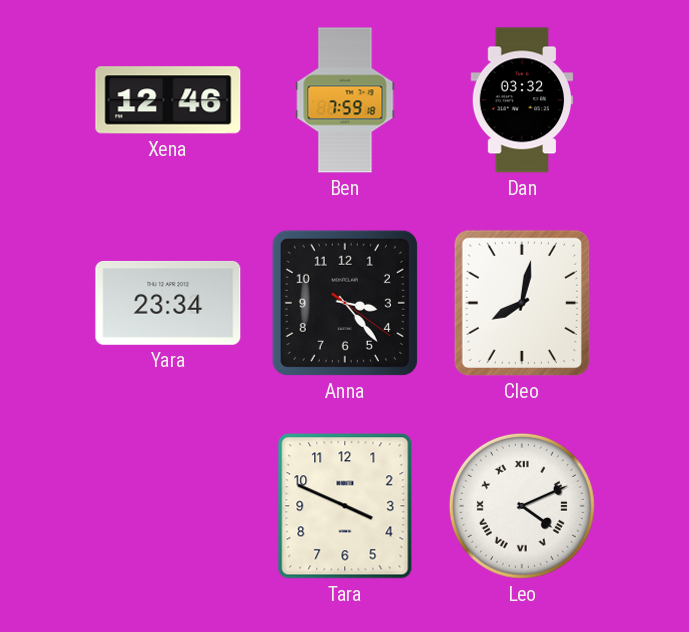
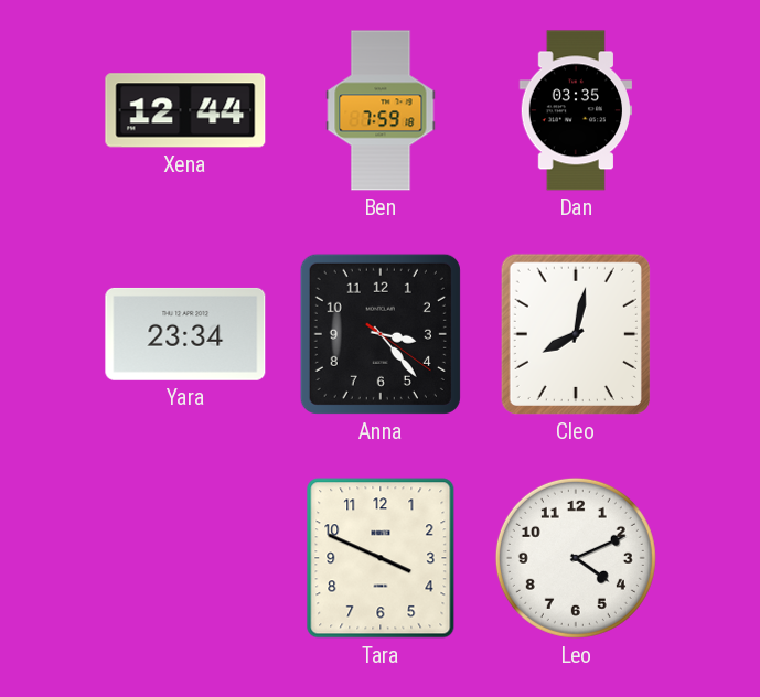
Xena: 12:46 -> 12:44
Dan: 03:32 -> 03:35
Leo numerals: Roman -> Arabic
